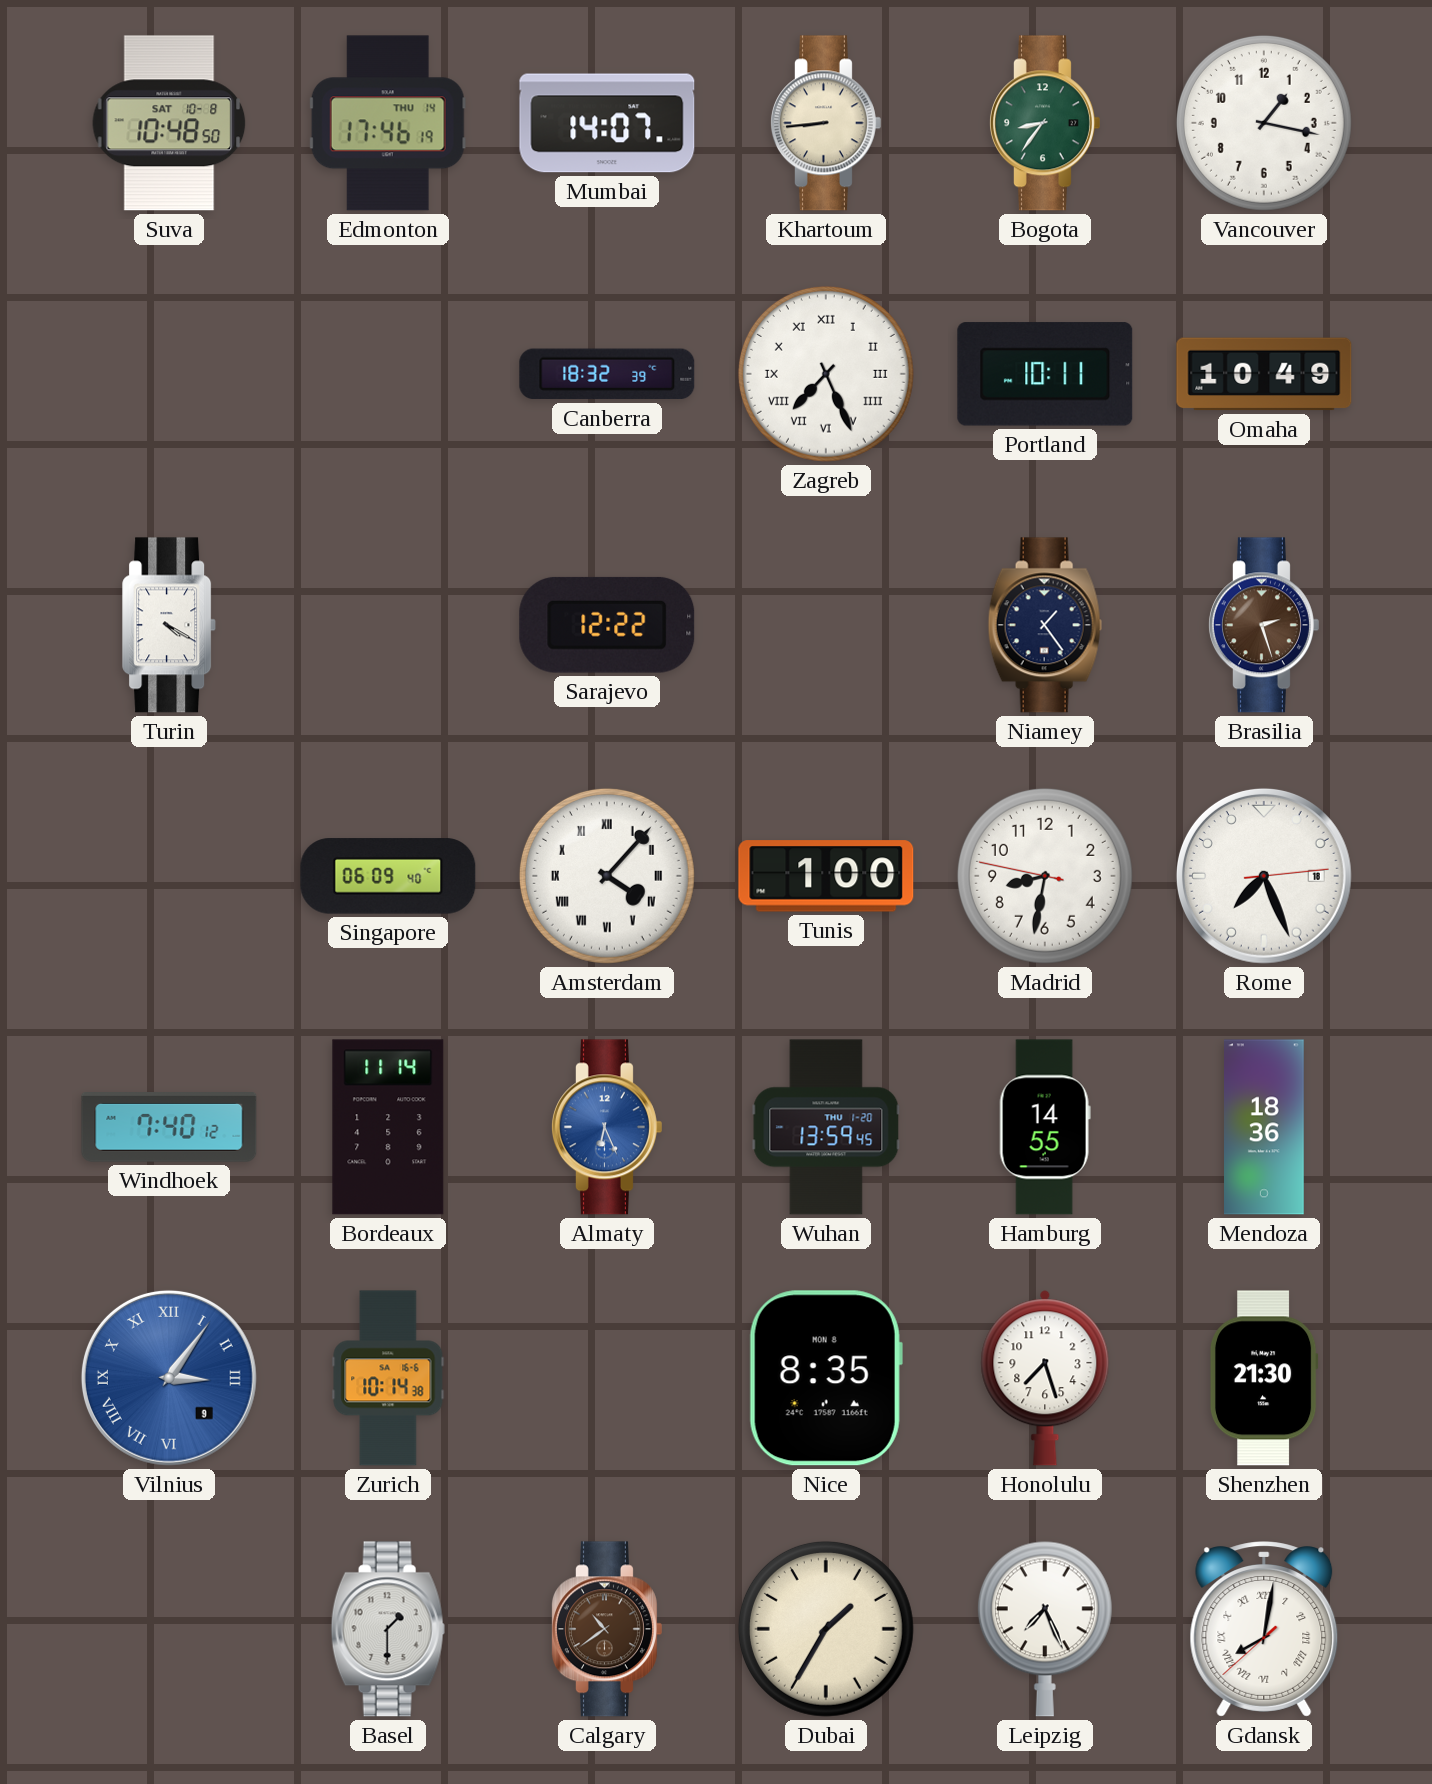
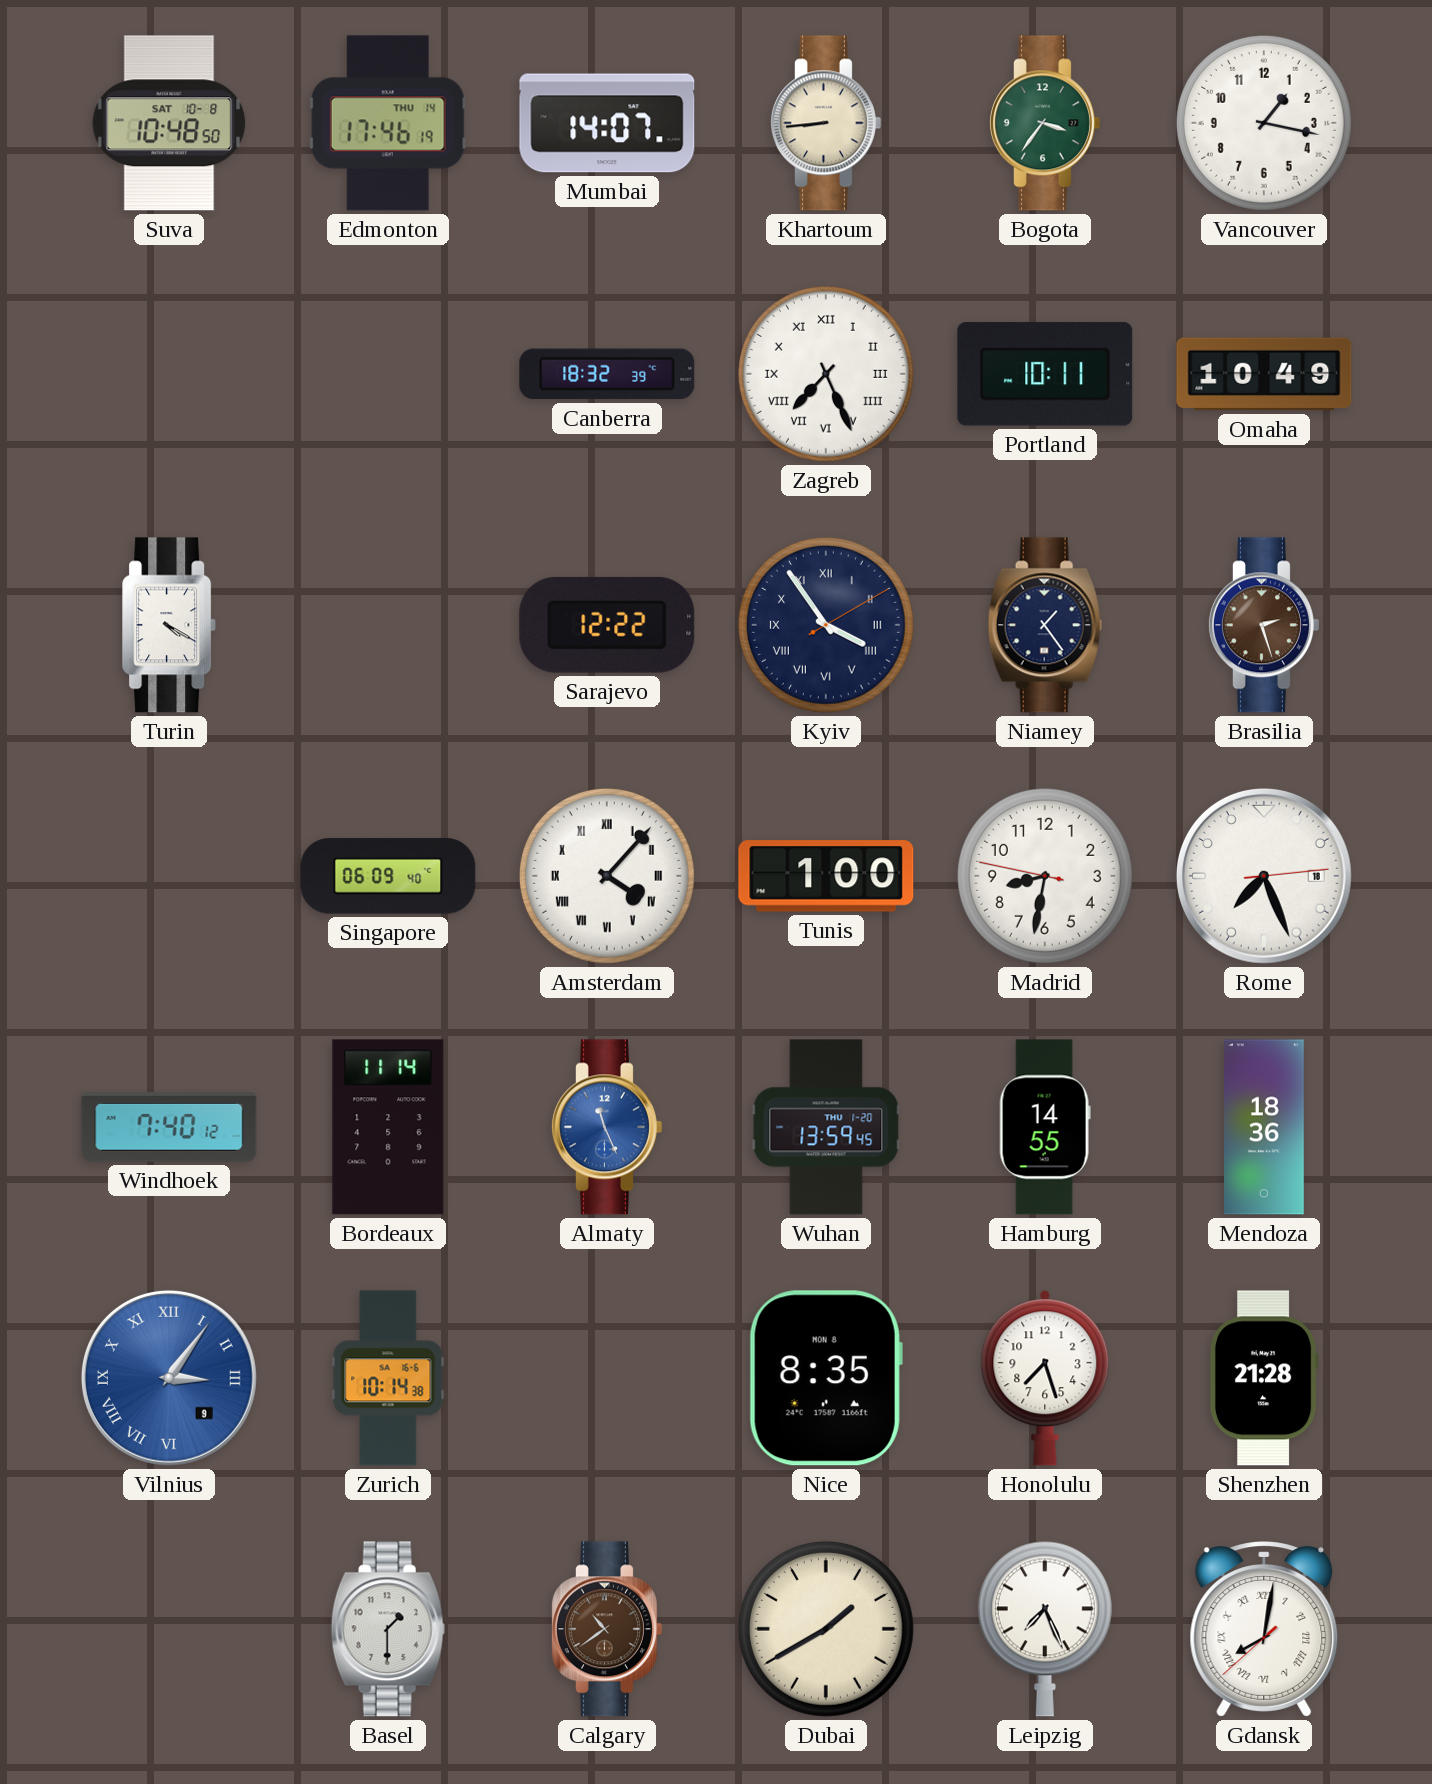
Bogota: 8:36 -> 3:36
Kyiv: none -> 3:54
Almaty: 6:26 -> 11:26
Shenzhen: 21:30 -> 21:28
Dubai: 1:35 -> 1:40
